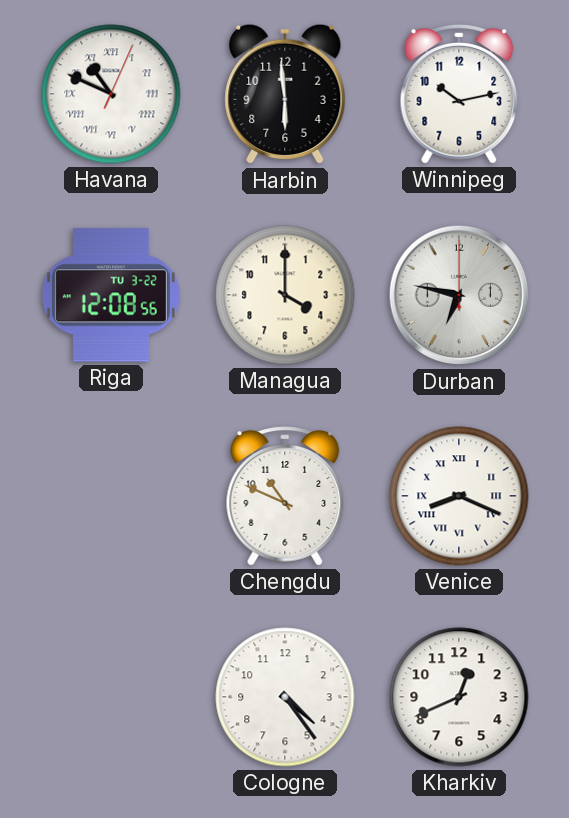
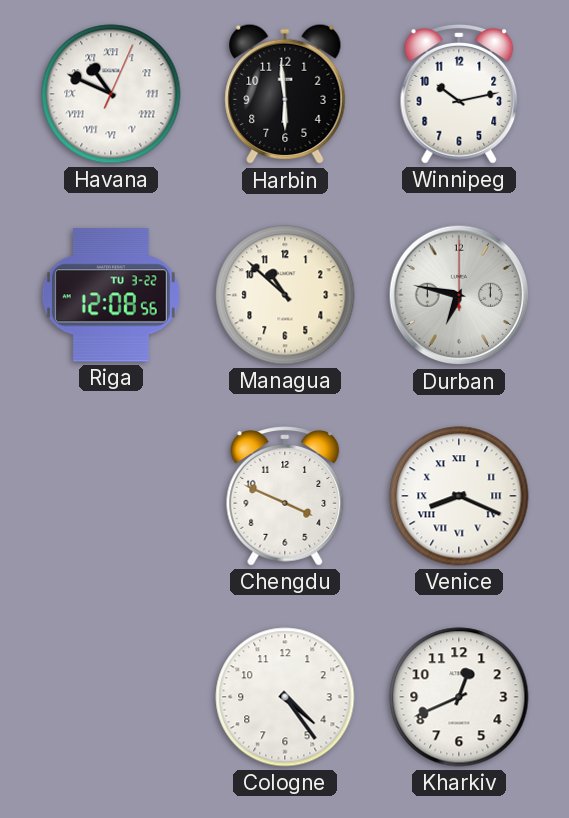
Managua: 4:00 -> 10:52
Chengdu: 10:49 -> 3:49
